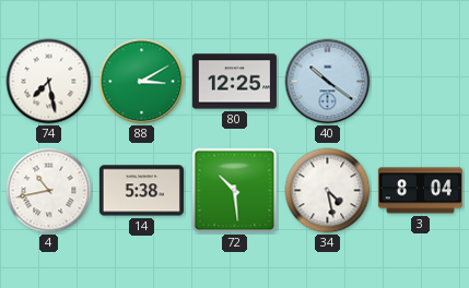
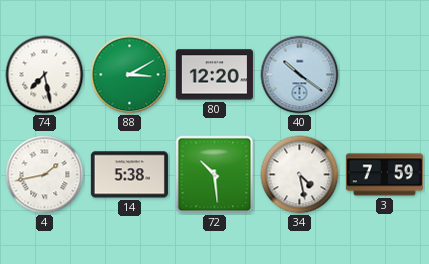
80: 12:25 -> 12:20
4: 10:43 -> 1:43
3: 8:04 -> 7:59
